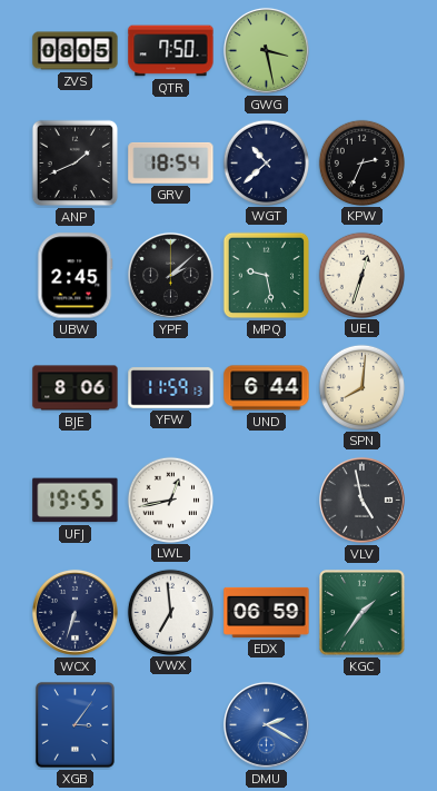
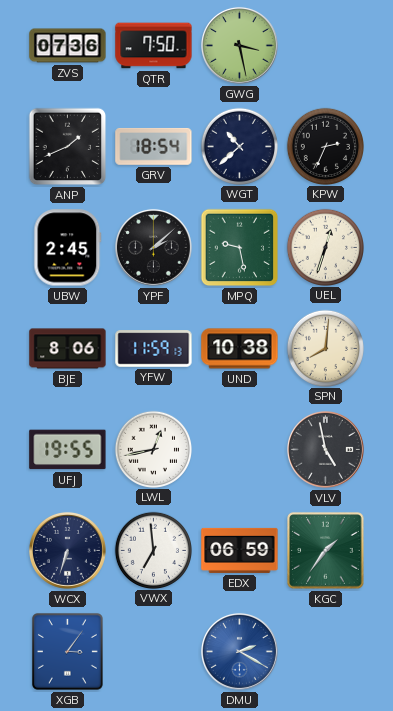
ZVS: 08:05 -> 07:36
UND: 6:44 -> 10:38
